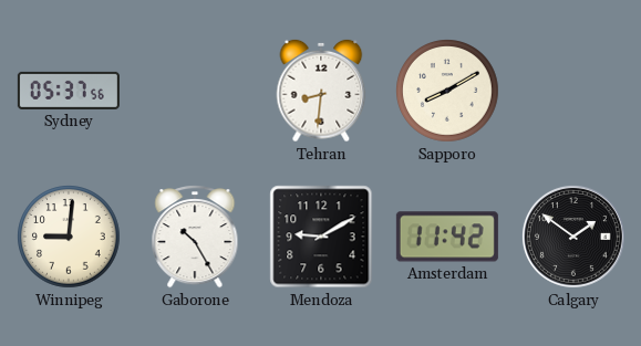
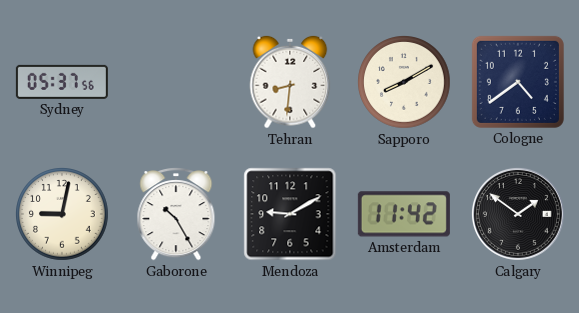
Cologne: none -> 4:39
Winnipeg: 9:01 -> 9:02
